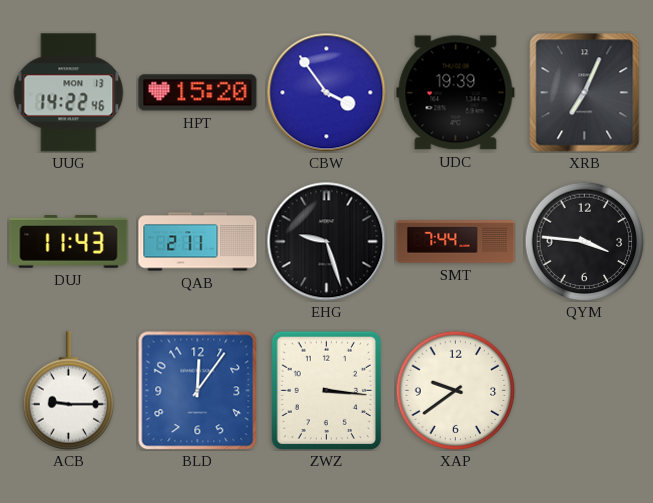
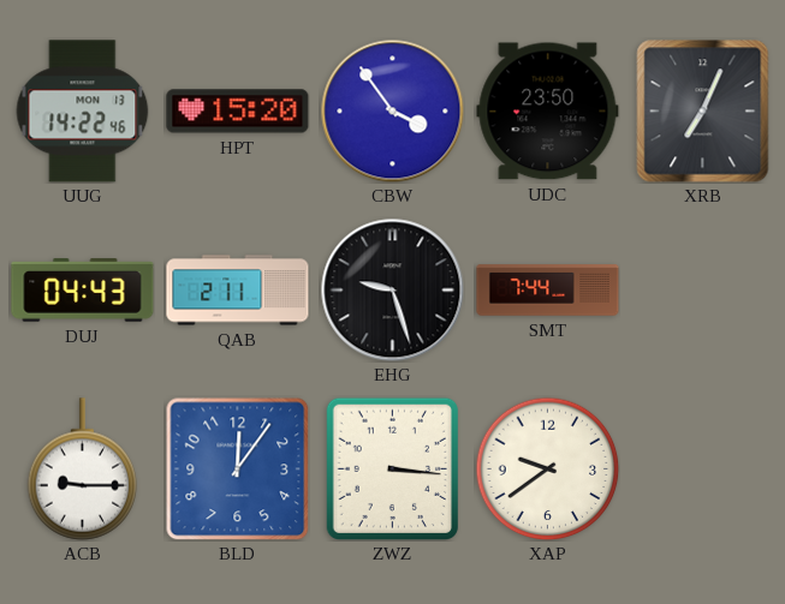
UDC: 19:39 -> 23:50
DUJ: 11:43 -> 04:43
QYM: 3:46 -> none
